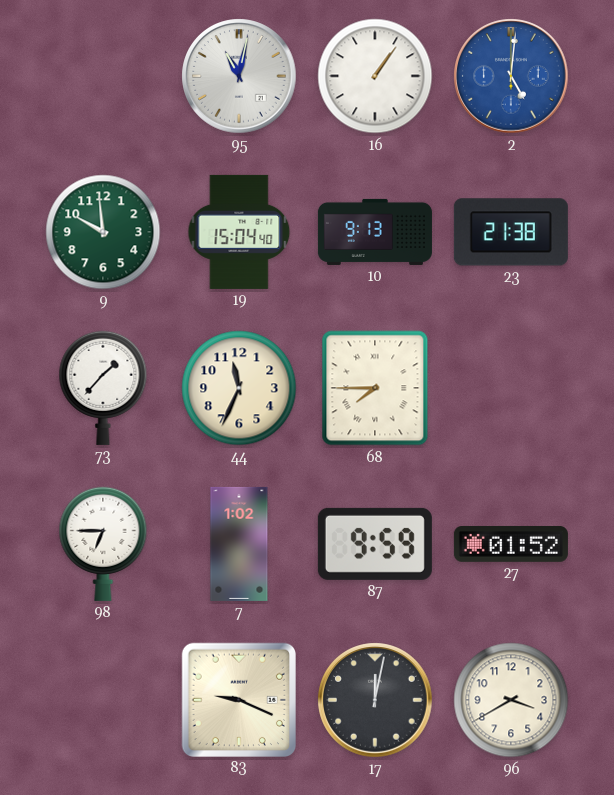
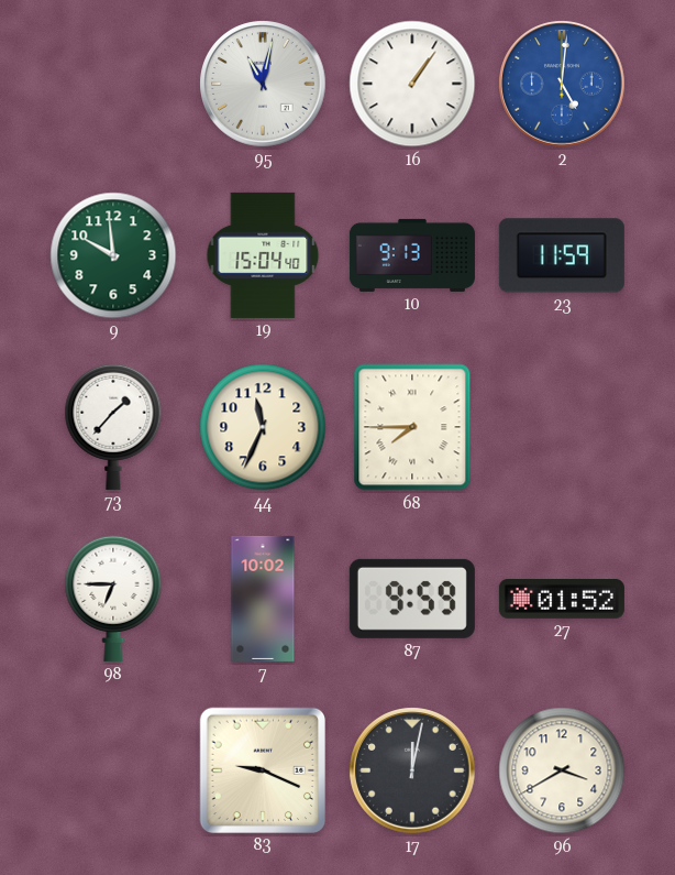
23: 21:38 -> 11:59
7: 1:02 -> 10:02
